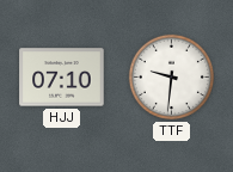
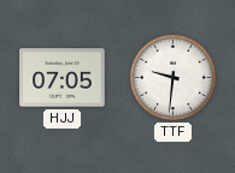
HJJ: 07:10 -> 07:05
